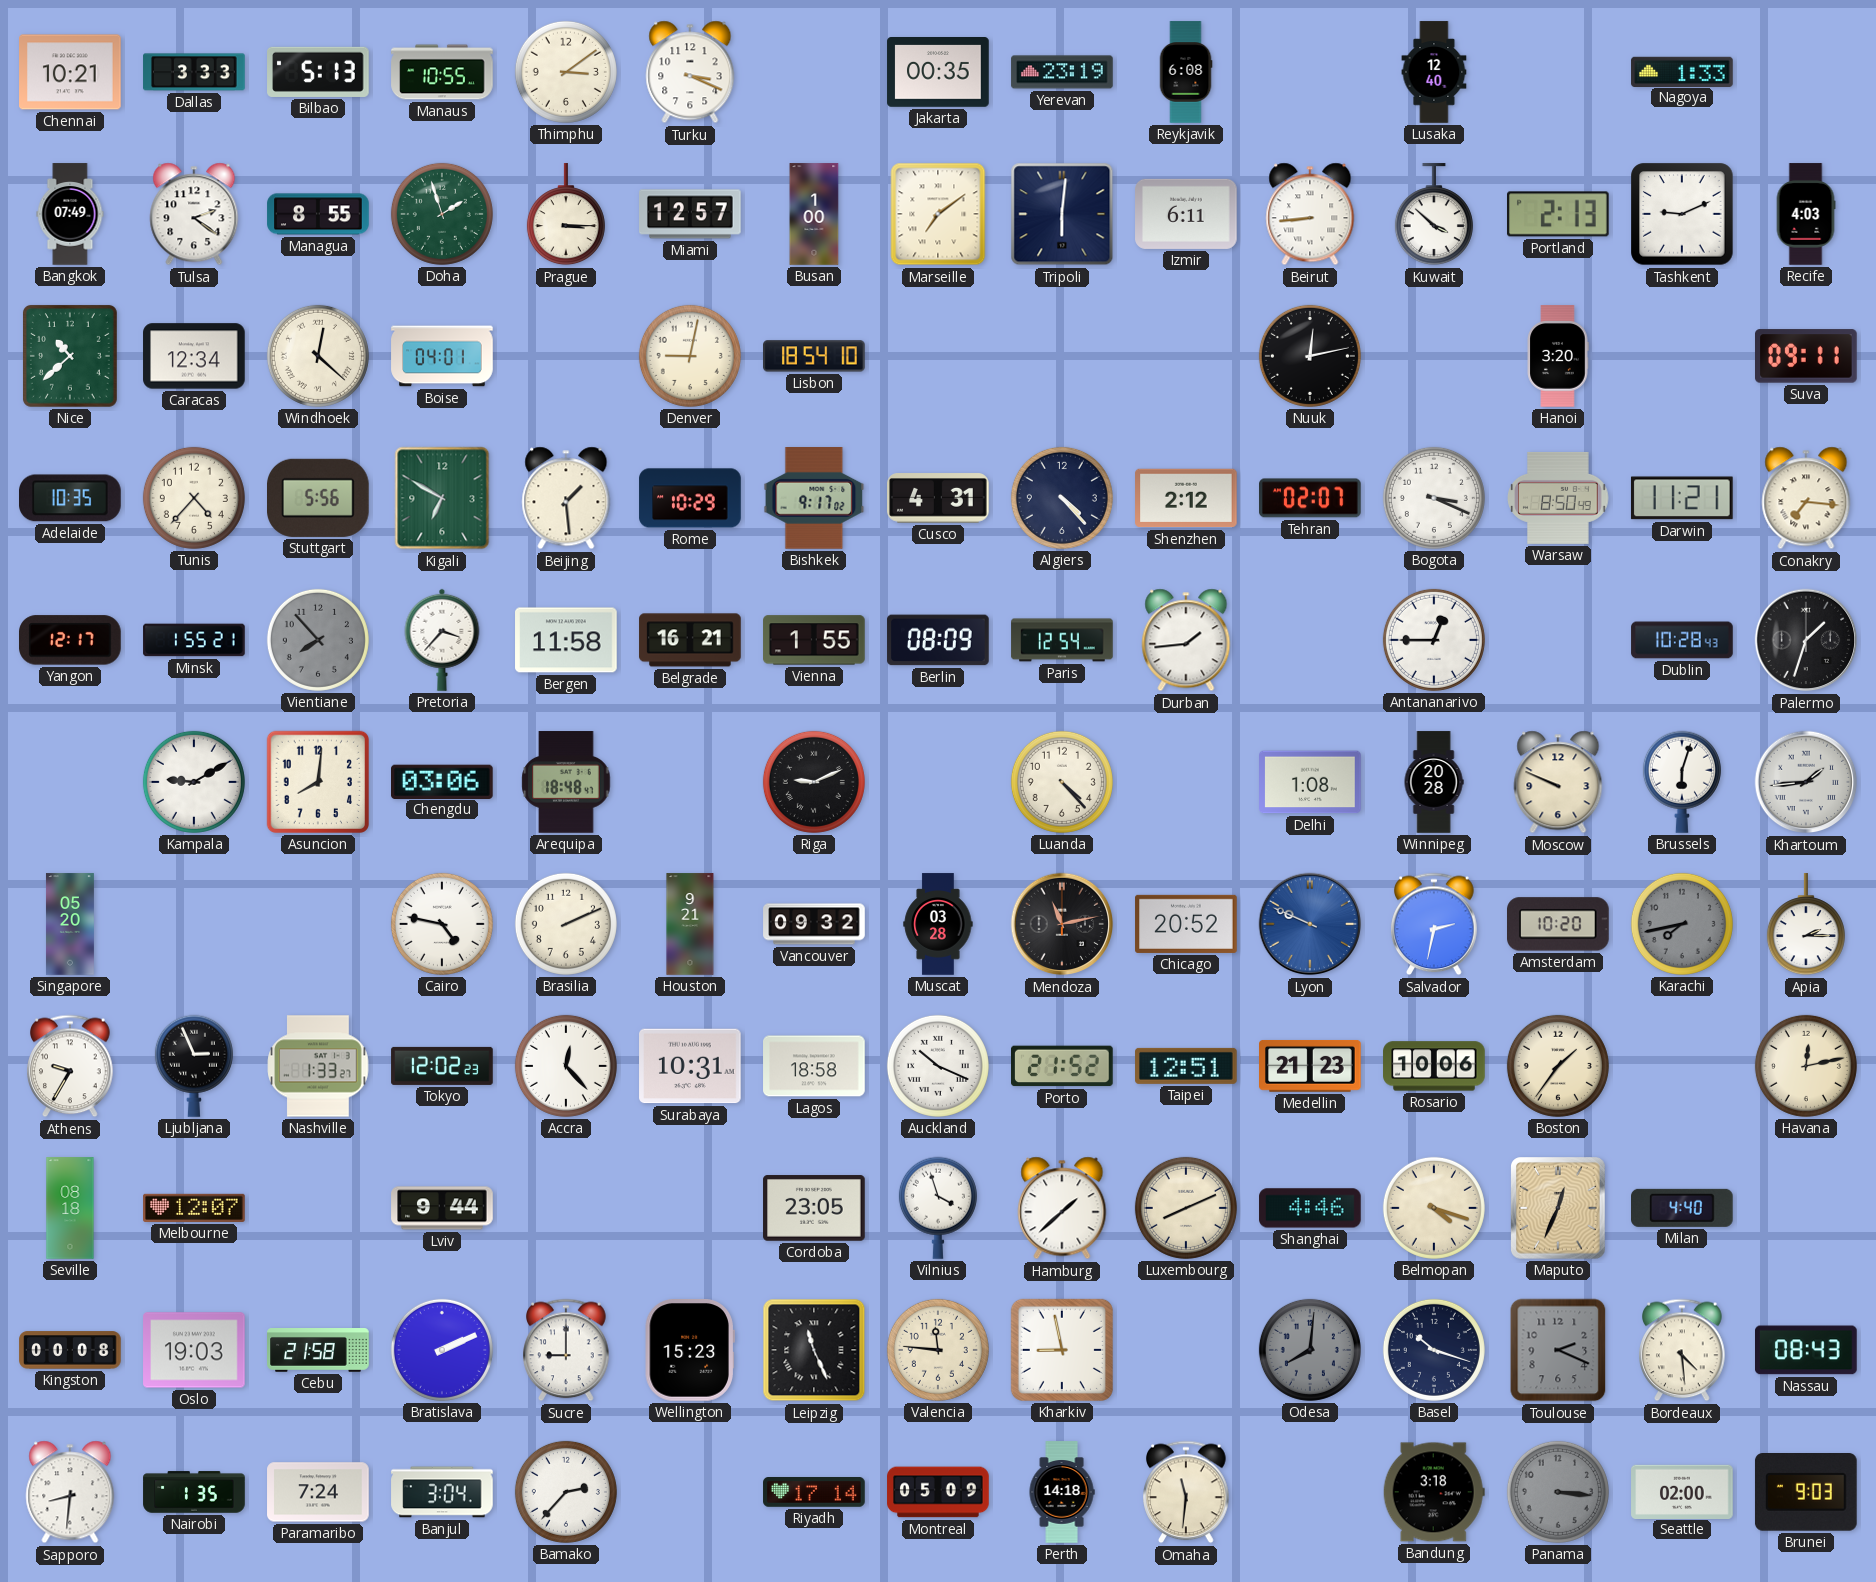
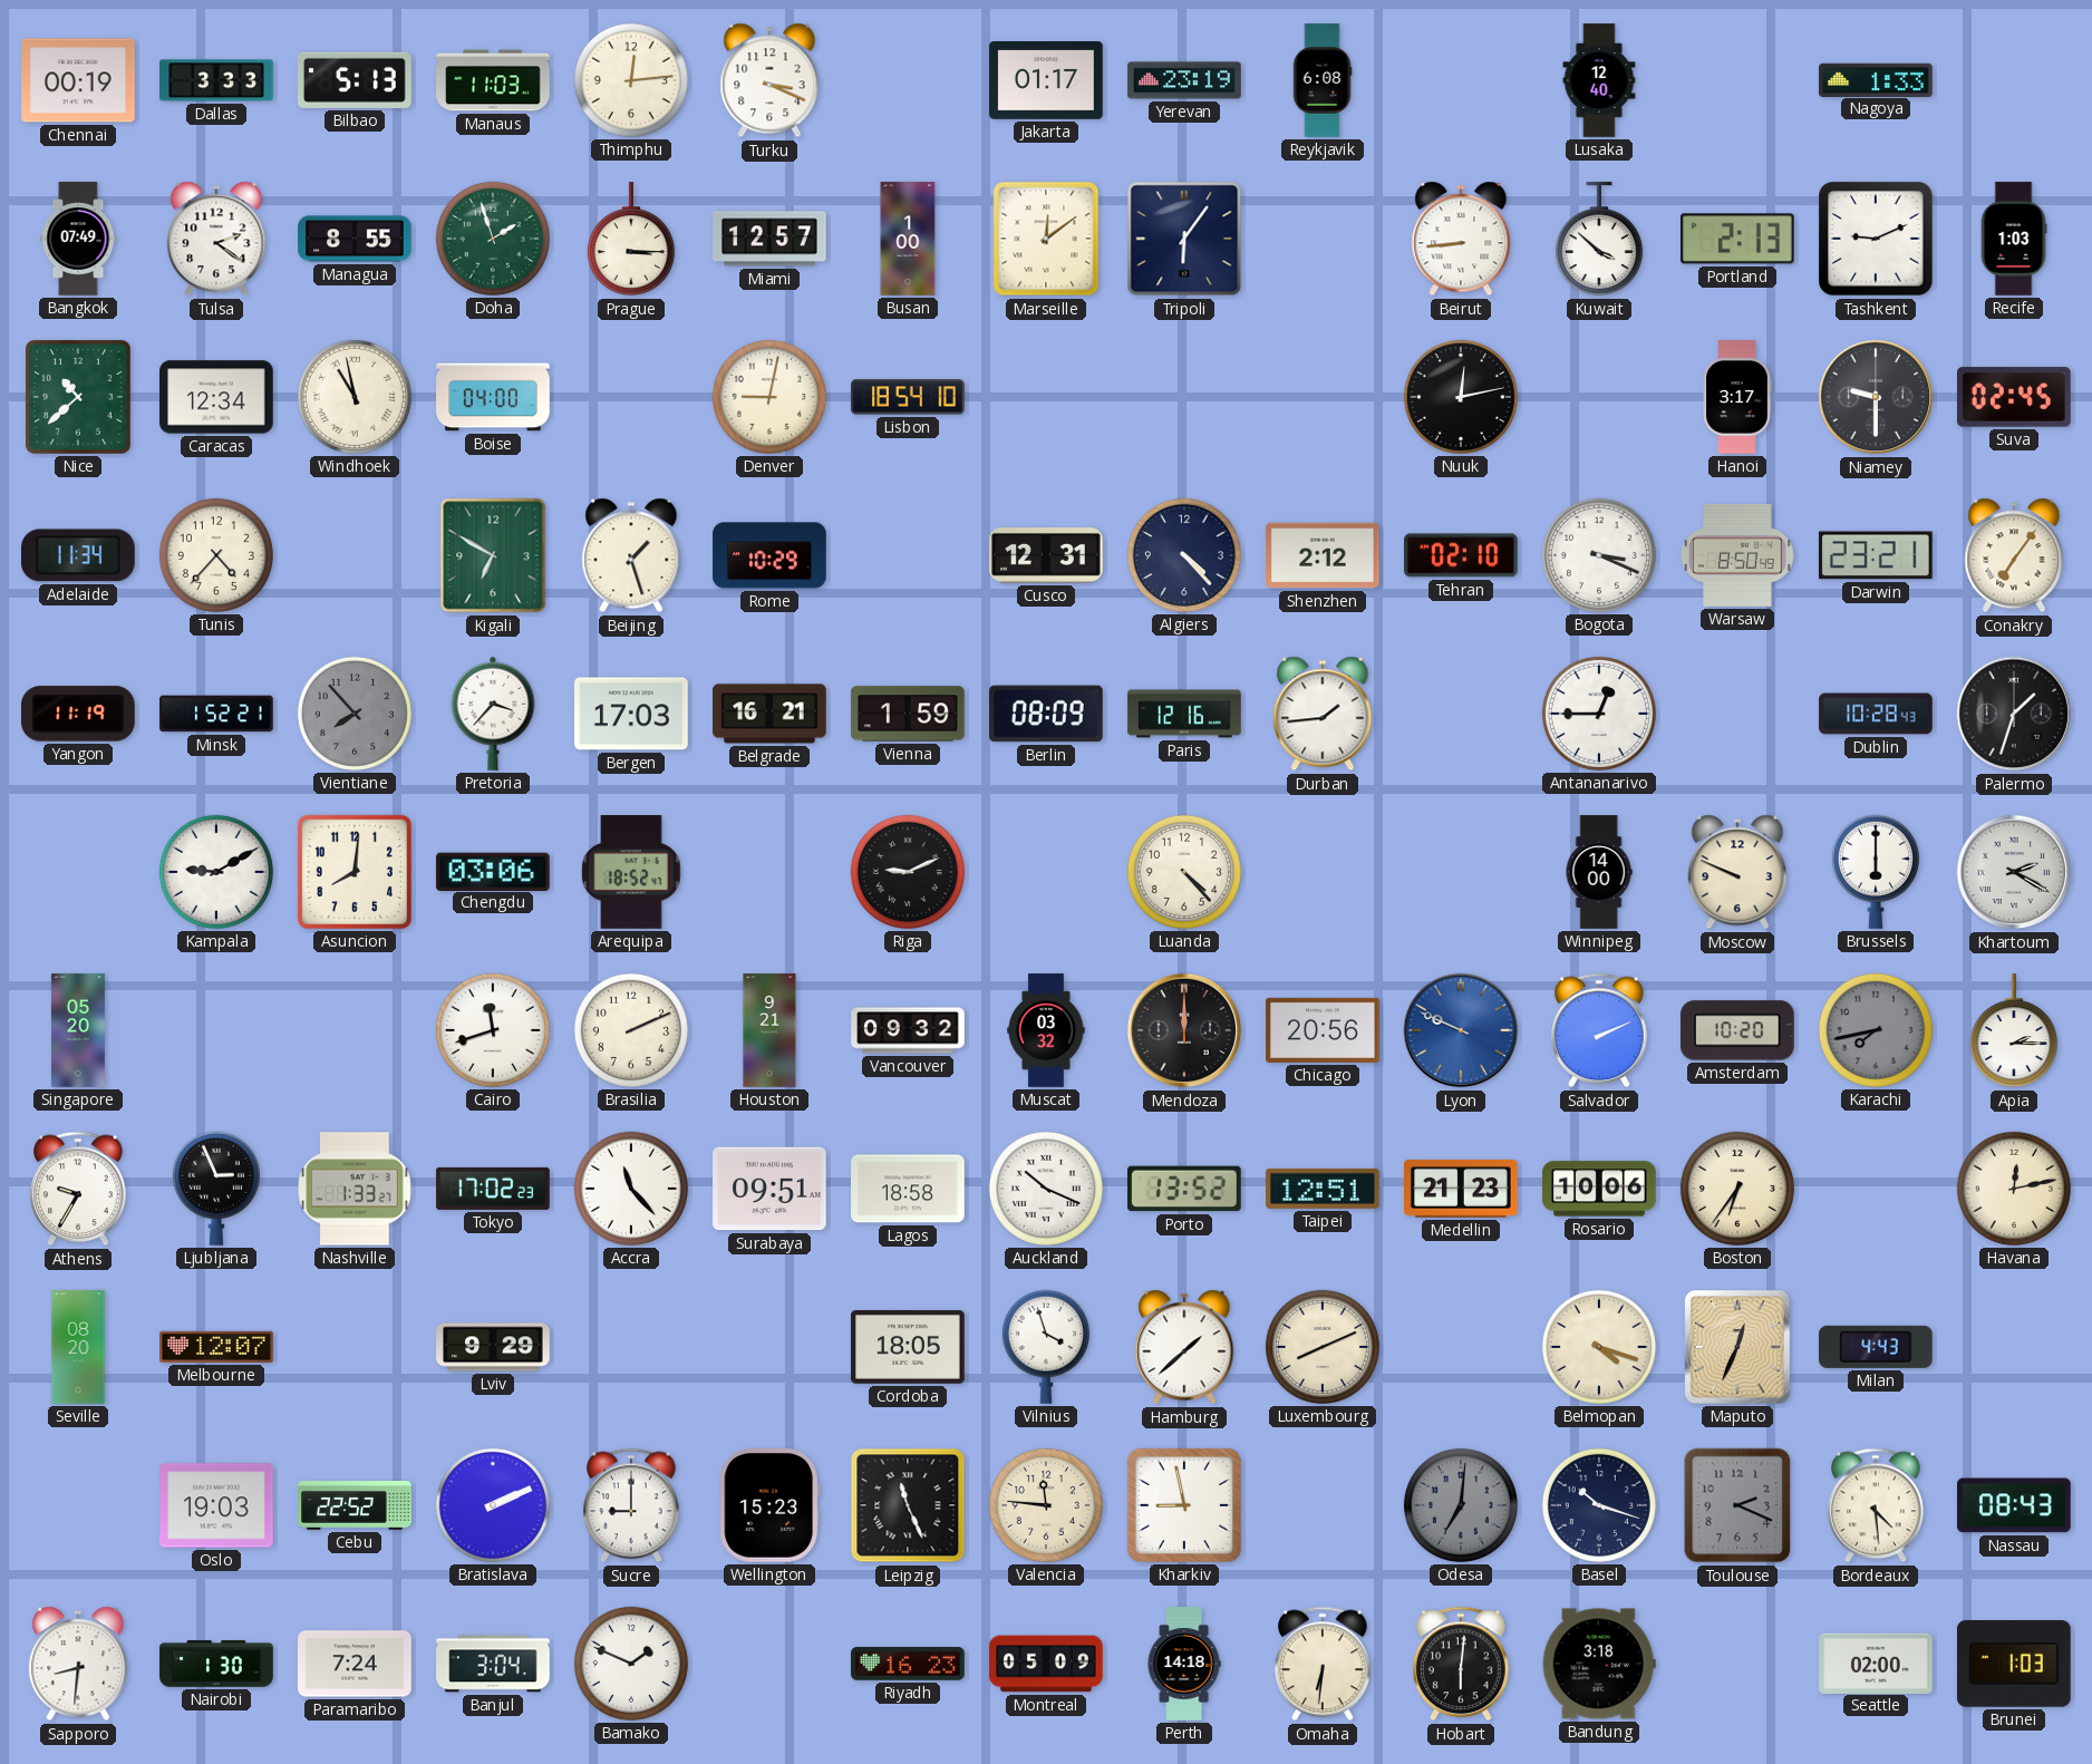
Chennai: 10:21 -> 00:19
Manaus: 10:55 -> 11:03
Thimphu: 3:09 -> 12:14
Jakarta: 00:35 -> 01:17
Marseille: 7:09 -> 12:09
Tripoli: 6:01 -> 6:06
Izmir: 6:11 -> none
Recife: 4:03 -> 1:03
Windhoek: 12:22 -> 10:58
Boise: 04:01 -> 04:00
Hanoi: 3:20 -> 3:17
Niamey: none -> 9:30
Suva: 09:11 -> 02:45
Adelaide: 10:35 -> 11:34
Stuttgart: 5:56 -> none
Beijing: 1:29 -> 1:27
Bishkek: 9:17 -> none
Cusco: 4:31 -> 12:31
Tehran: 02:07 -> 02:10
Darwin: 11:21 -> 23:21
Conakry: 7:16 -> 7:06
Yangon: 12:17 -> 11:19
Minsk: 1:55 -> 1:52
Bergen: 11:58 -> 17:03
Vienna: 1:55 -> 1:59
Paris: 12:54 -> 12:16
Arequipa: 18:48 -> 18:52
Delhi: 1:08 -> none
Winnipeg: 20:28 -> 14:00
Brussels: 6:03 -> 6:00
Khartoum: 1:44 -> 2:20
Cairo: 4:47 -> 11:42
Muscat: 03:28 -> 03:32
Mendoza: 11:13 -> 12:00
Chicago: 20:52 -> 20:56
Salvador: 2:32 -> 2:11
Tokyo: 12:02 -> 17:02
Accra: 12:23 -> 11:23
Surabaya: 10:31 -> 09:51
Porto: 21:52 -> 13:52
Boston: 1:36 -> 6:36
Seville: 08:18 -> 08:20
Lviv: 9:44 -> 9:29
Cordoba: 23:05 -> 18:05
Shanghai: 4:46 -> none
Milan: 4:40 -> 4:43
Kingston: 00:08 -> none
Cebu: 21:58 -> 22:52
Odesa: 8:01 -> 7:01
Nairobi: 1:35 -> 1:30
Bamako: 2:37 -> 1:49
Riyadh: 17:14 -> 16:23
Omaha: 11:31 -> 6:31
Hobart: none -> 6:01
Panama: 3:16 -> none
Brunei: 9:03 -> 1:03
